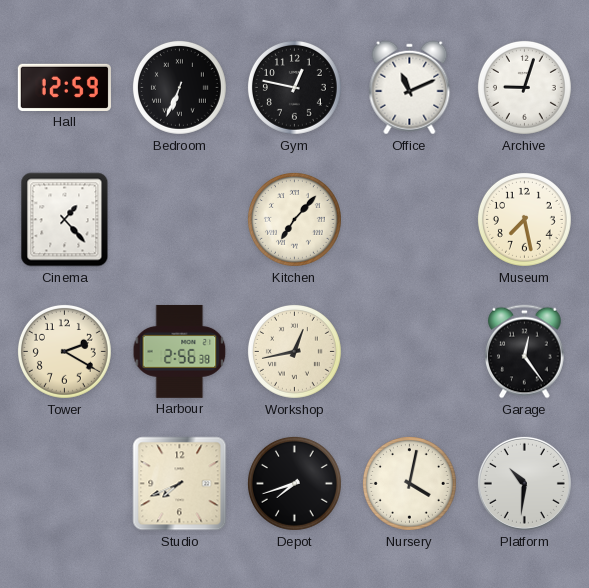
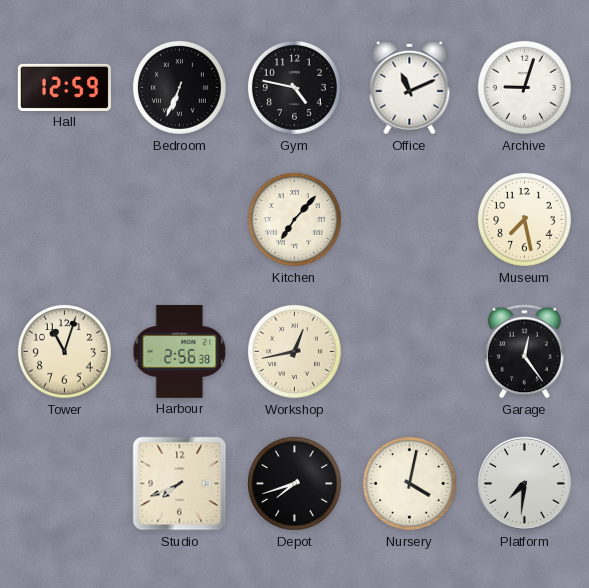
Gym: 12:47 -> 4:47
Cinema: 1:23 -> none
Tower: 2:20 -> 11:03
Platform: 10:31 -> 7:31
